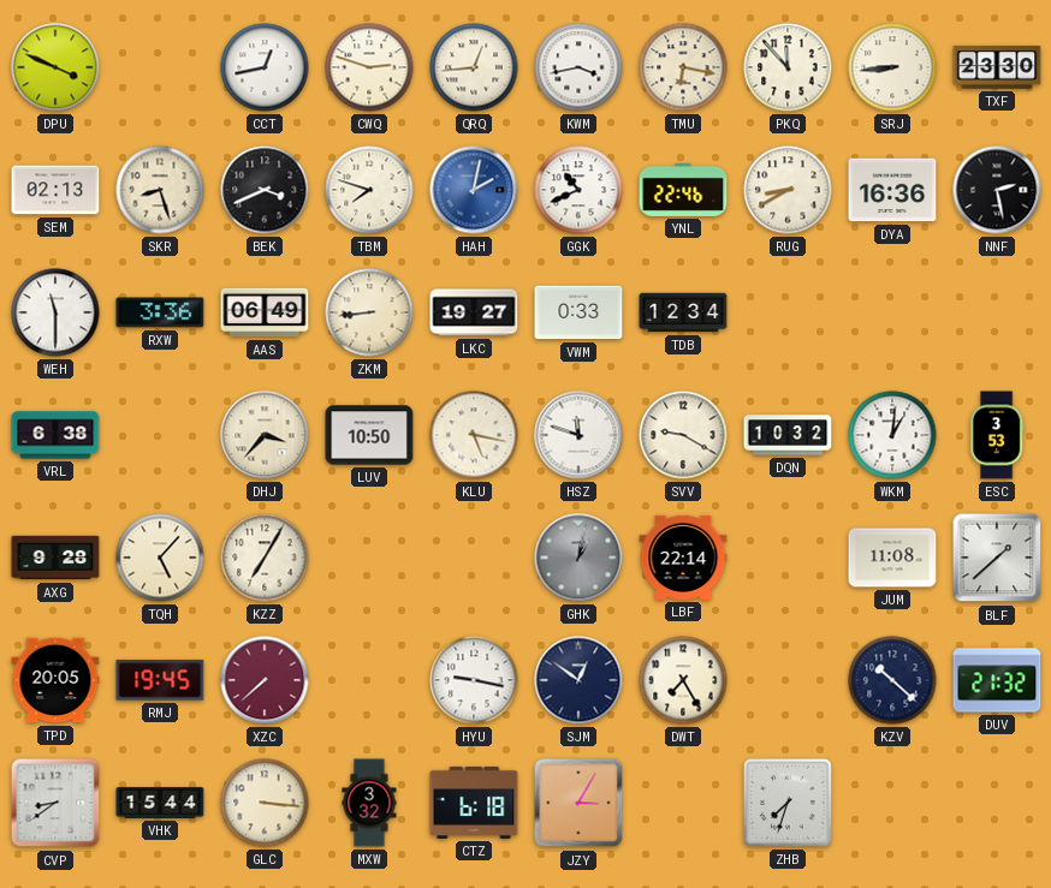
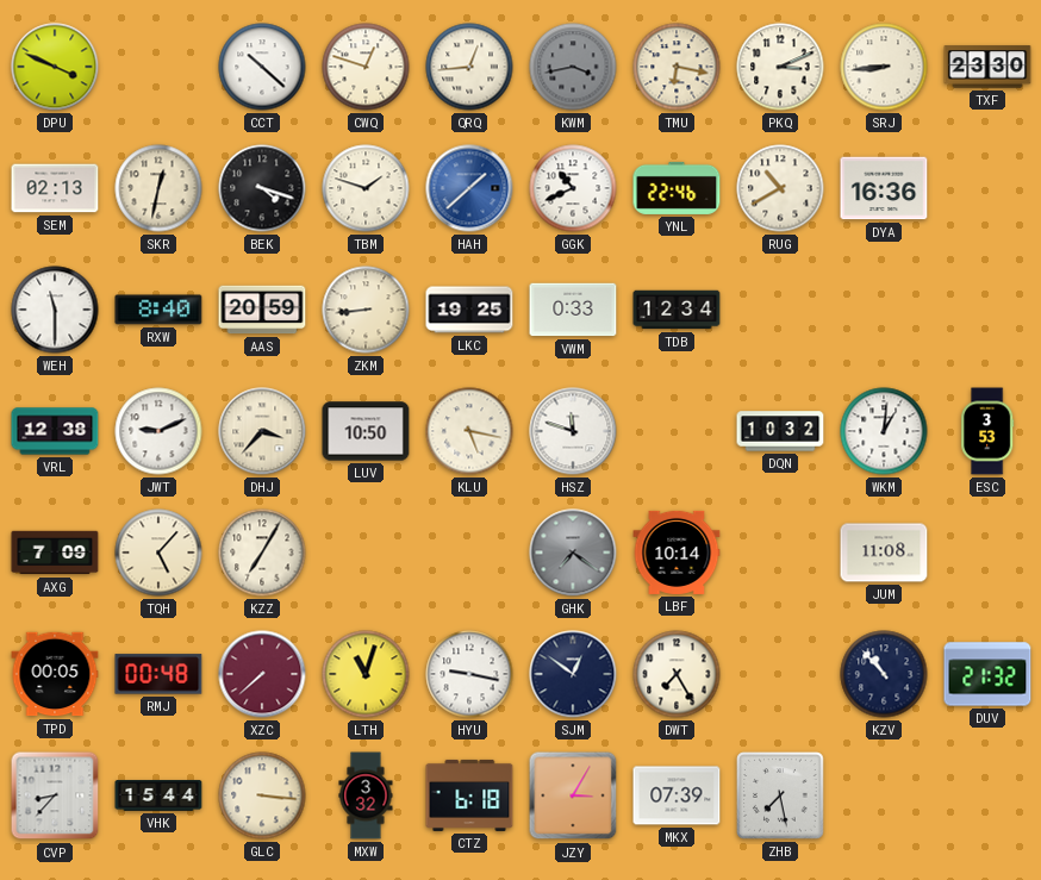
CCT: 12:43 -> 10:22
CWQ: 2:48 -> 12:48
KWM dial: white -> grey
PKQ: 11:53 -> 3:11
SKR: 8:27 -> 12:32
BEK: 3:41 -> 4:18
TBM: 7:48 -> 1:48
HAH: 2:02 -> 1:38
RUG: 8:40 -> 10:40
NNF: 2:28 -> none
RXW: 3:36 -> 8:40
AAS: 06:49 -> 20:59
LKC: 19:27 -> 19:25
VRL: 6:38 -> 12:38
JWT: none -> 9:11
SVV: 9:20 -> none
AXG: 9:28 -> 7:09
GHK: 1:02 -> 7:21
LBF: 22:14 -> 10:14
BLF: 1:38 -> none
TPD: 20:05 -> 00:05
RMJ: 19:45 -> 00:48
LTH: none -> 11:03
KZV: 10:22 -> 10:53
CVP: 8:39 -> 8:37
MKX: none -> 07:39
ZHB: 7:33 -> 7:28
